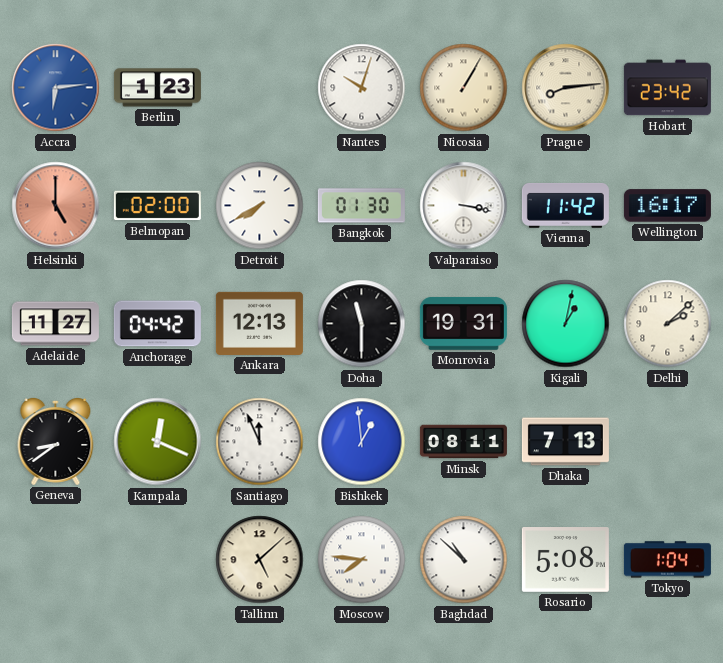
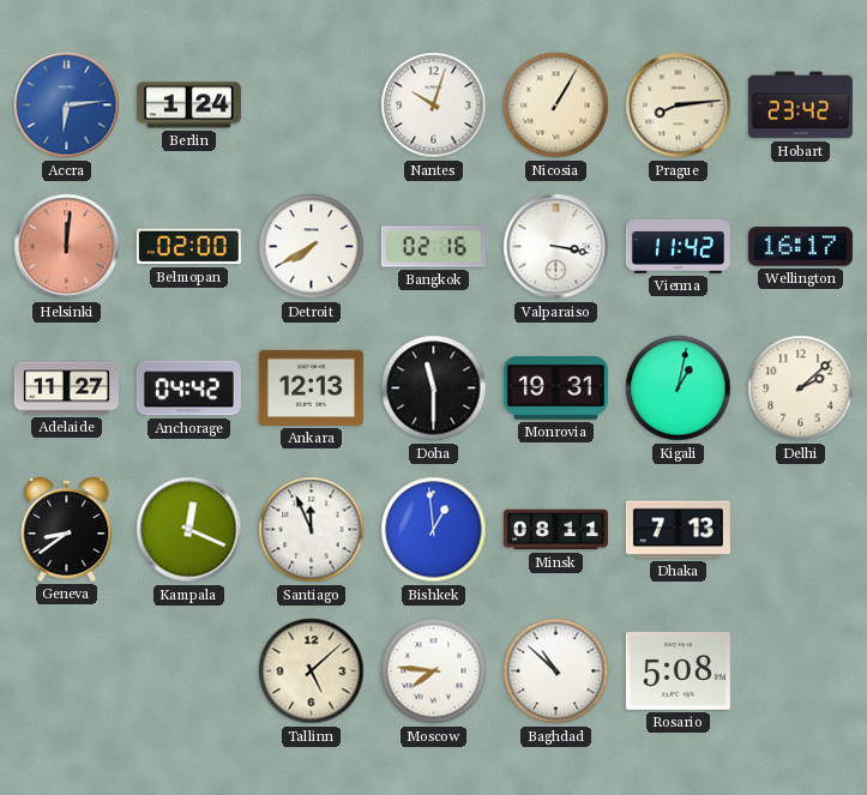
Berlin: 1:23 -> 1:24
Helsinki: 5:00 -> 12:01
Bangkok: 01:30 -> 02:16
Tokyo: 1:04 -> none
